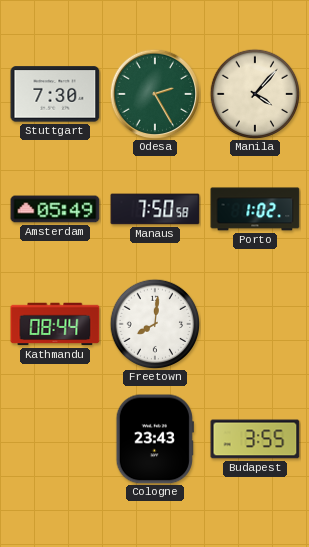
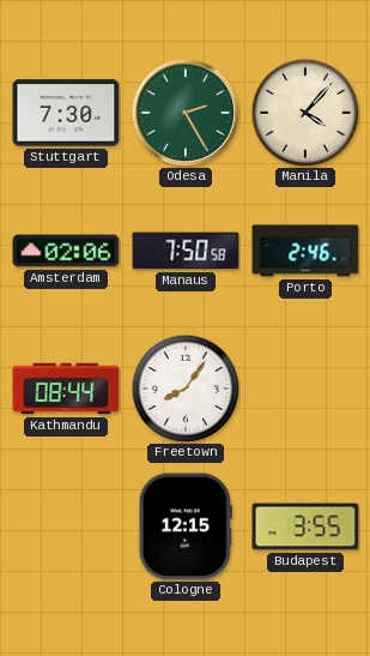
Amsterdam: 05:49 -> 02:06
Porto: 1:02 -> 2:46
Freetown: 8:01 -> 8:06
Cologne: 23:43 -> 12:15
